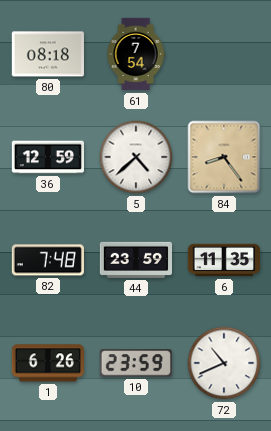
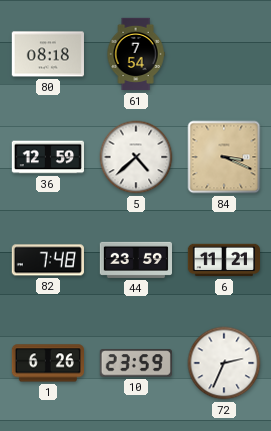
84: 8:24 -> 3:19
6: 11:35 -> 11:21
72: 10:41 -> 2:34
